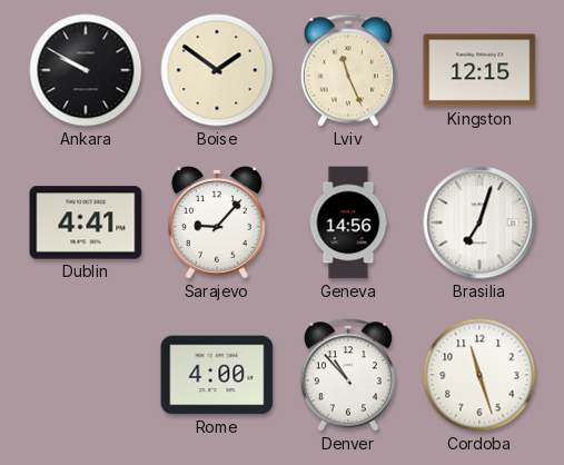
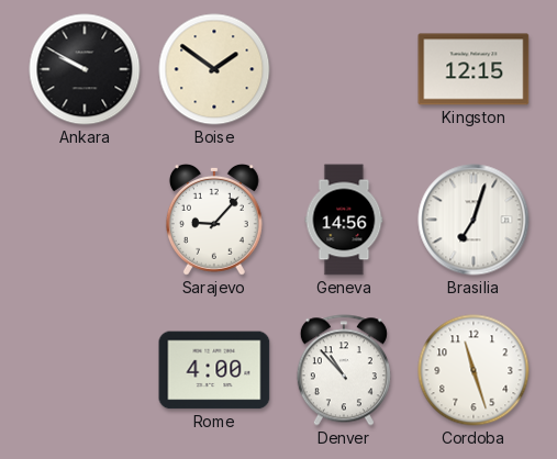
Lviv: 11:26 -> none
Dublin: 4:41 -> none
